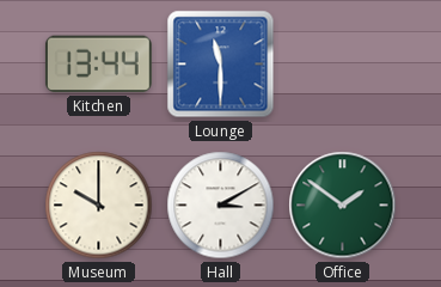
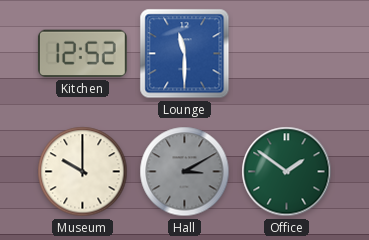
Kitchen: 13:44 -> 12:52
Hall dial: white -> grey
